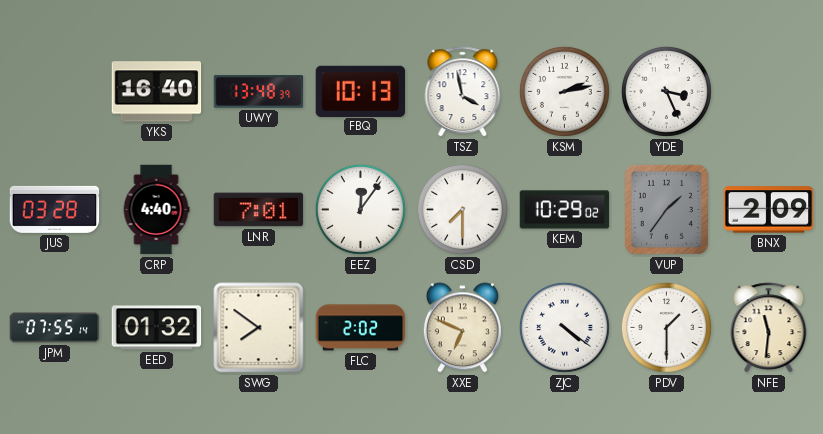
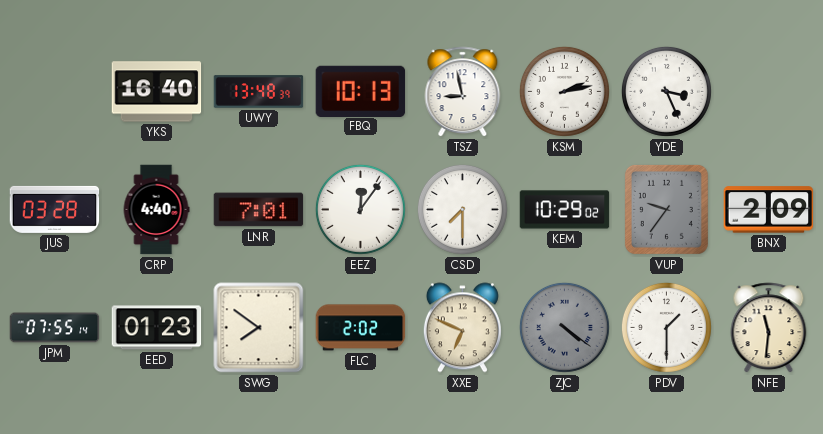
TSZ: 3:58 -> 8:58
VUP: 1:36 -> 9:36
EED: 01:32 -> 01:23
ZJC dial: white -> grey
